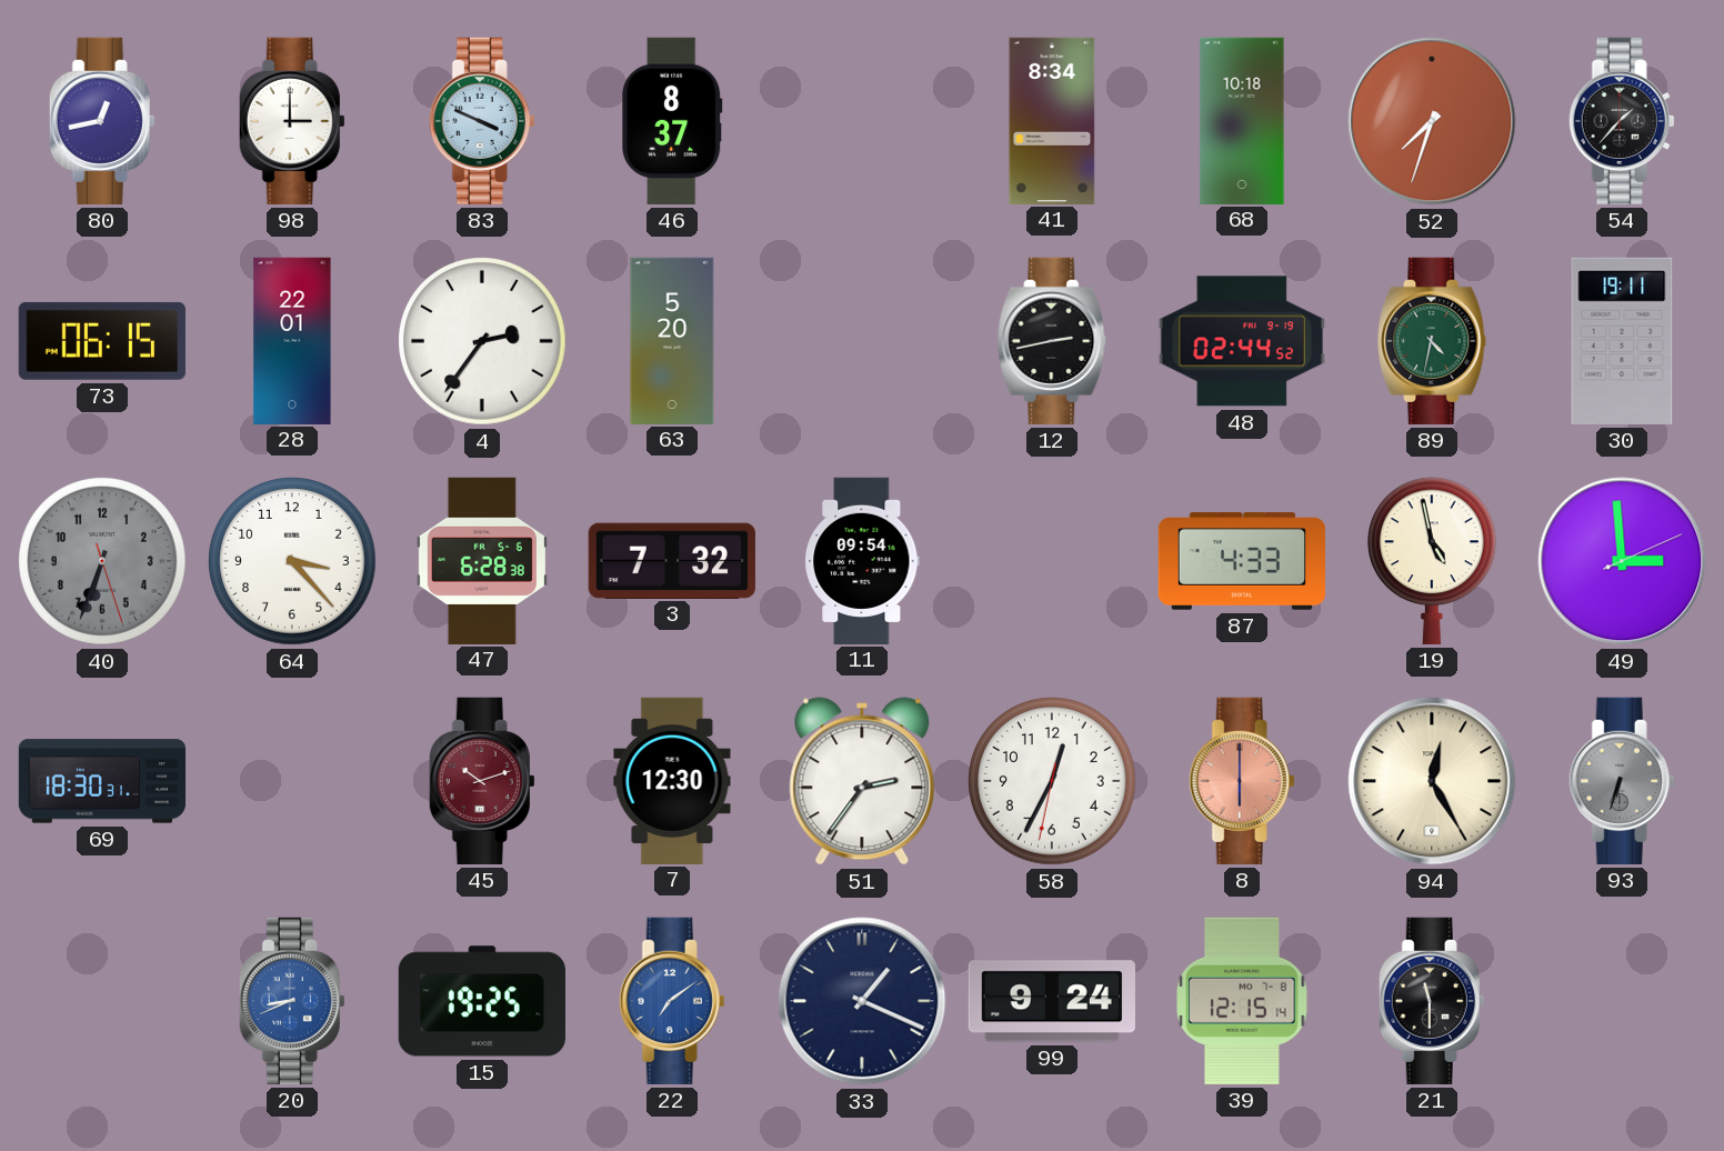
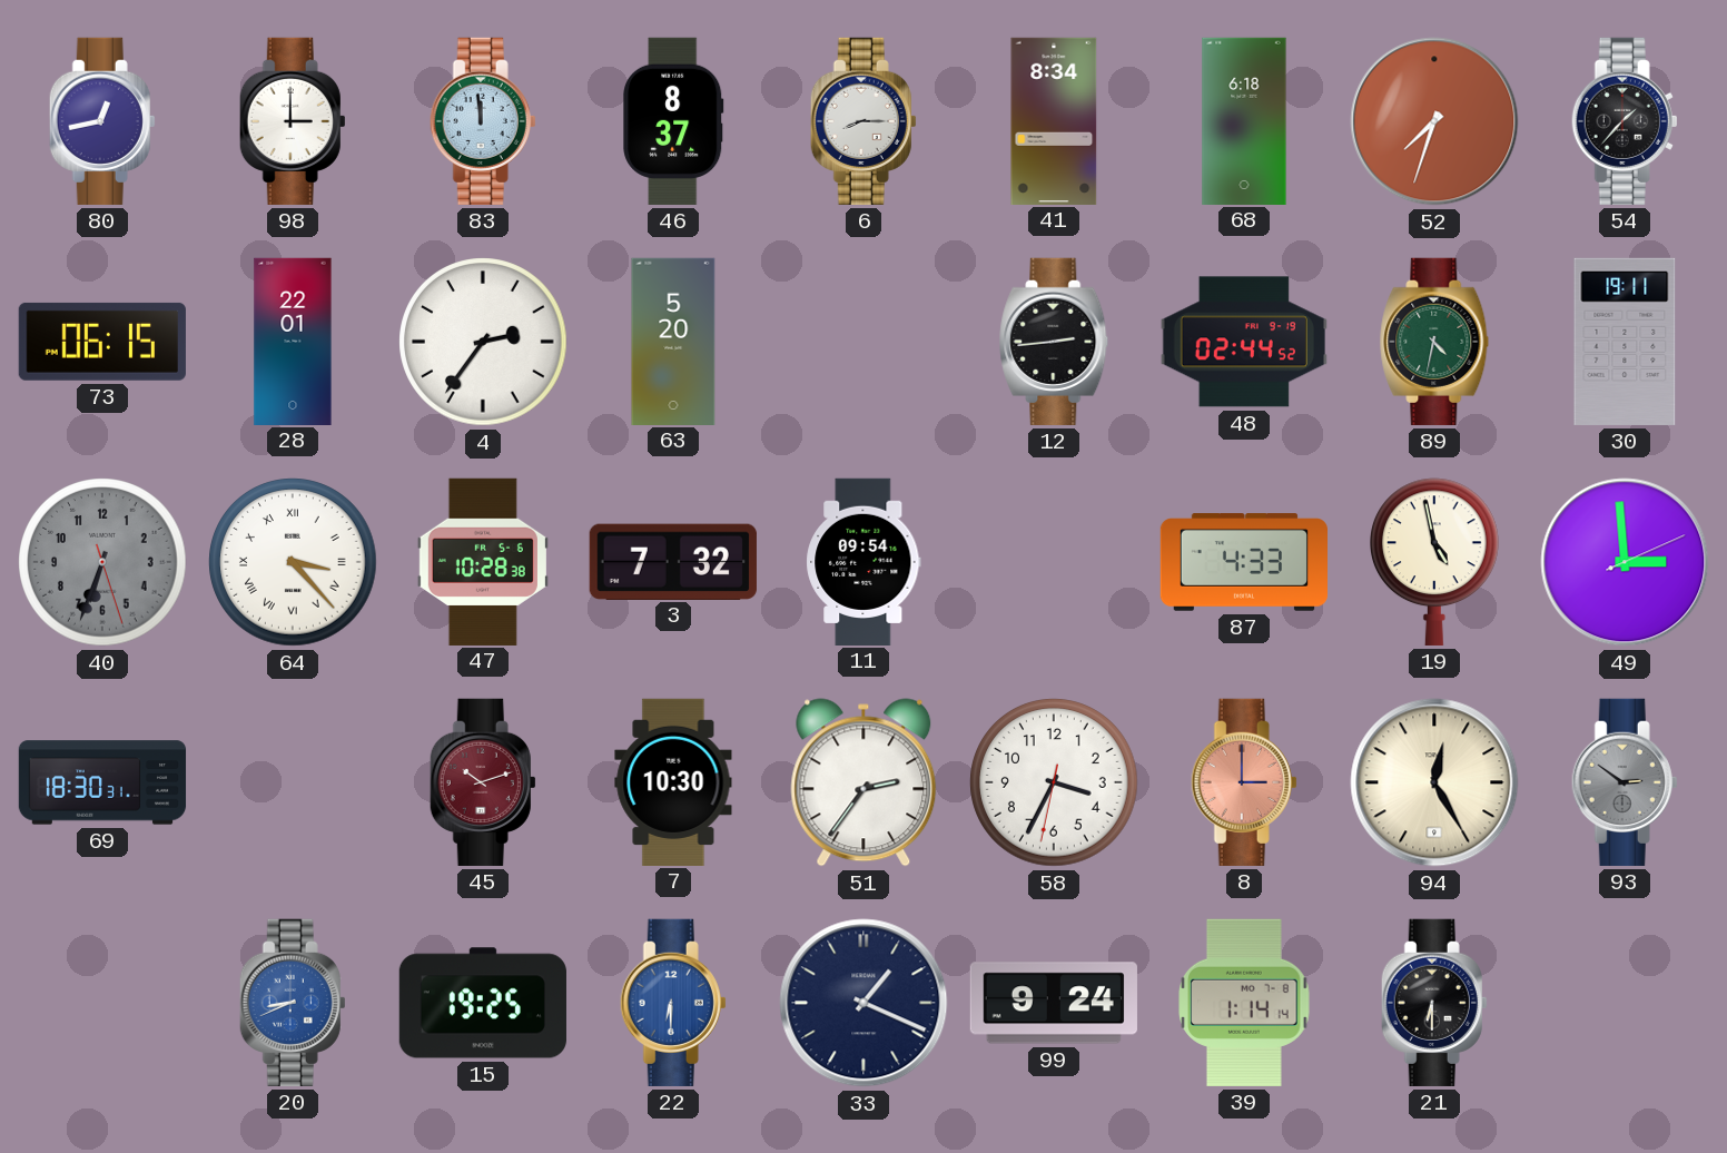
83: 3:49 -> 11:59
6: none -> 8:15
68: 10:18 -> 6:18
12: 2:43 -> 2:44
64 numerals: Arabic -> Roman
47: 6:28 -> 10:28
7: 12:30 -> 10:30
58: 12:34 -> 3:34
8: 6:00 -> 3:00
93: 6:33 -> 2:51
22: 7:09 -> 6:30
39: 12:15 -> 1:14
21: 11:30 -> 6:30
